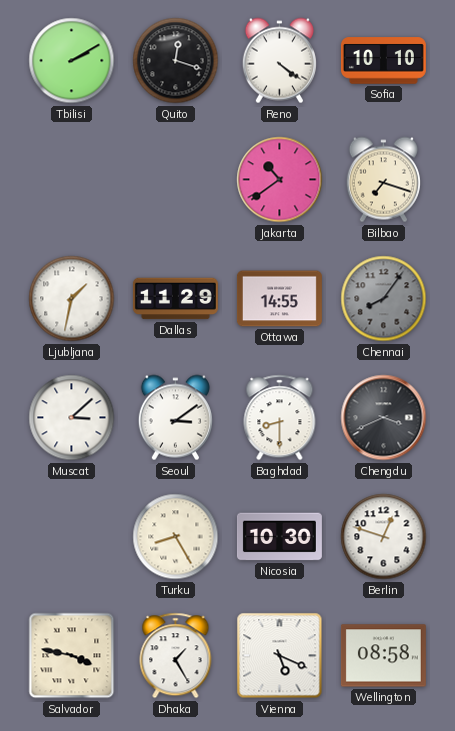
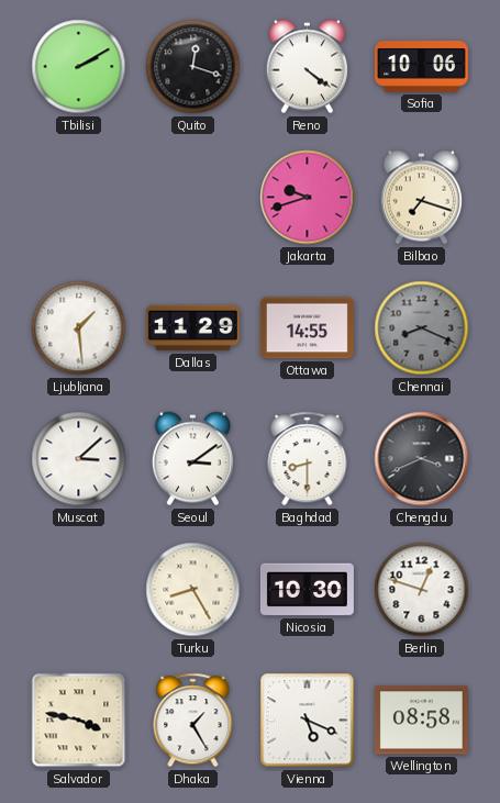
Sofia: 10:10 -> 10:06
Jakarta: 10:39 -> 9:42
Ljubljana: 1:32 -> 1:29
Chennai: 8:06 -> 8:19
